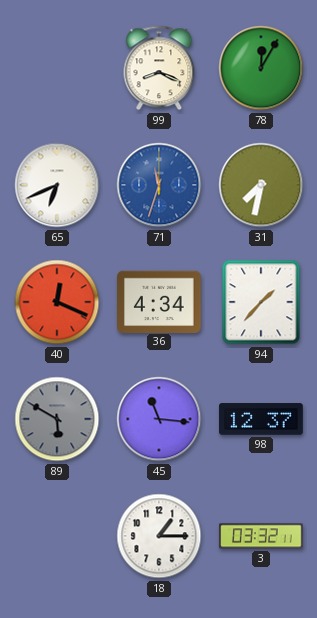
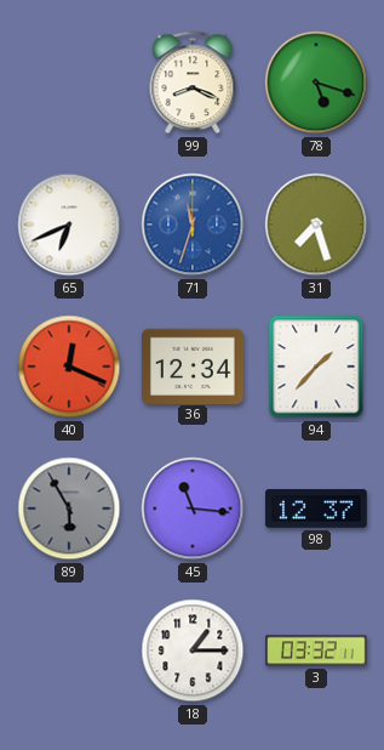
78: 12:05 -> 5:18
31: 7:32 -> 7:27
36: 4:34 -> 12:34
89: 5:50 -> 5:55
